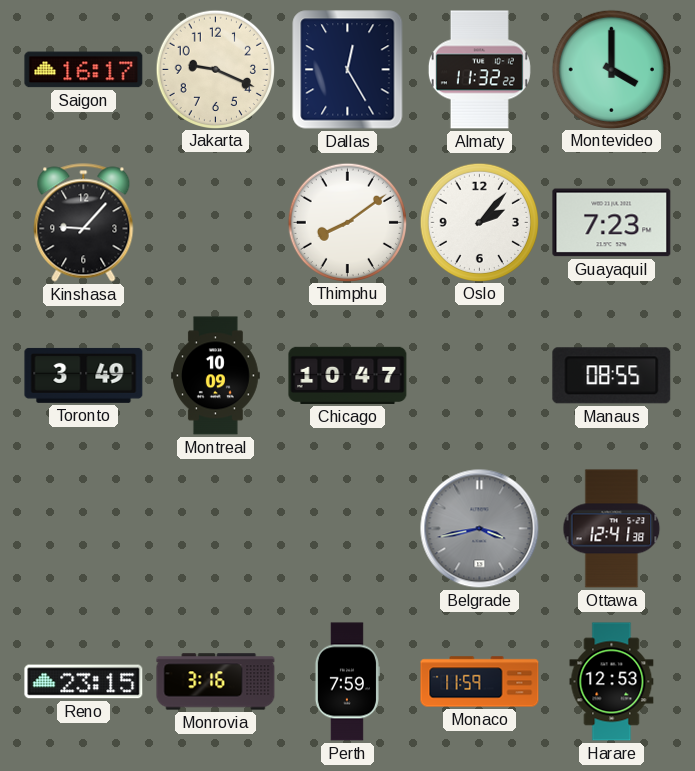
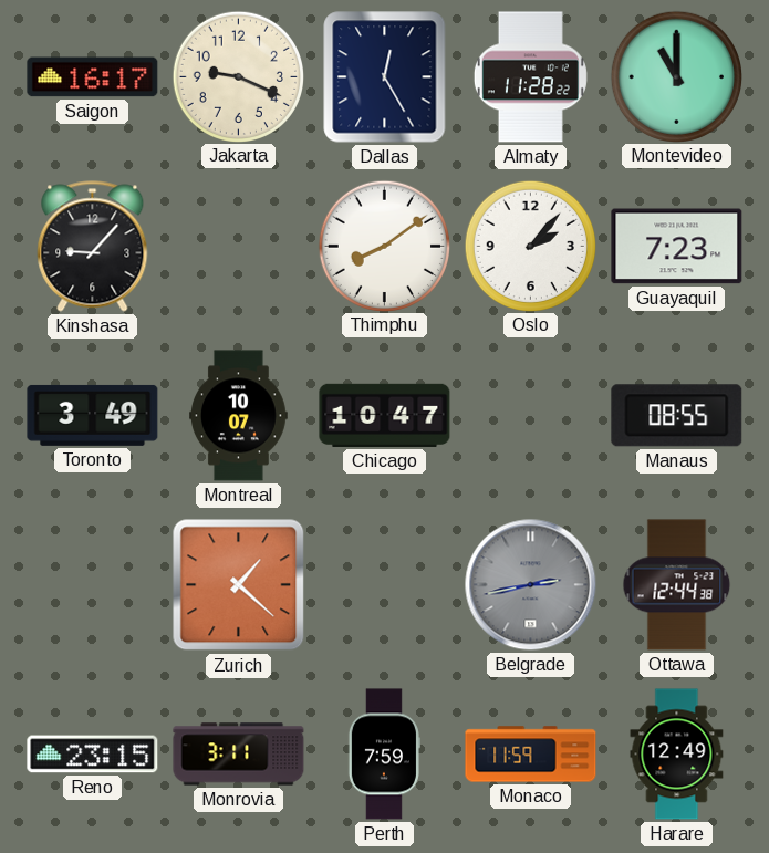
Almaty: 11:32 -> 11:28
Montevideo: 4:00 -> 11:00
Montreal: 10:09 -> 10:07
Zurich: none -> 1:22
Belgrade: 3:43 -> 2:43
Ottawa: 12:41 -> 12:44
Monrovia: 3:16 -> 3:11
Harare: 12:53 -> 12:49
